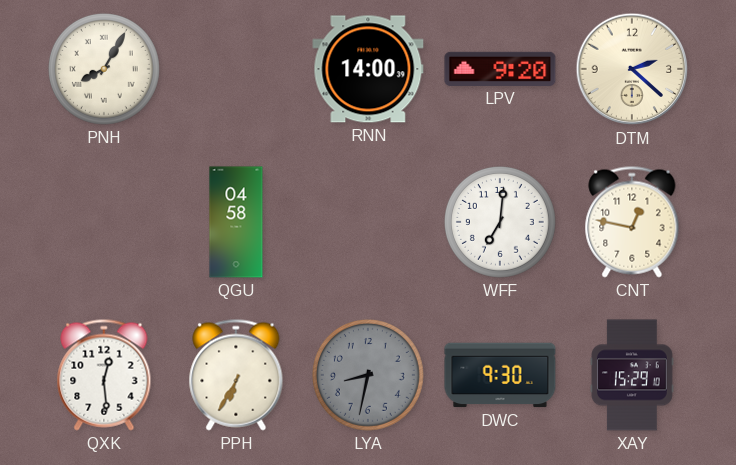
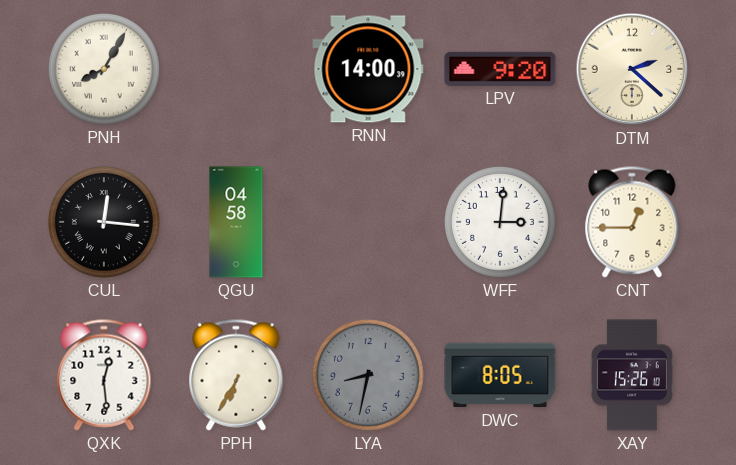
CUL: none -> 12:16
WFF: 7:01 -> 3:01
CNT: 12:47 -> 12:45
DWC: 9:30 -> 8:05
XAY: 15:29 -> 15:26
